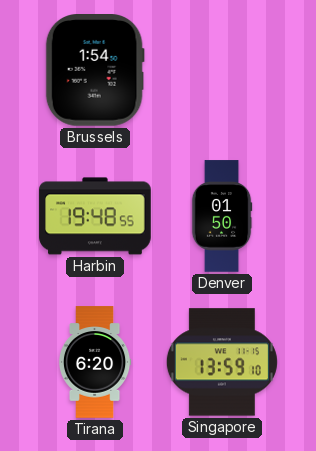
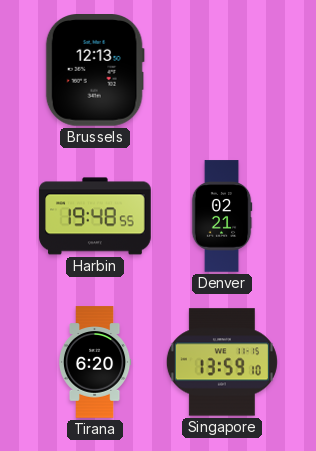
Brussels: 1:54 -> 12:13
Denver: 01:50 -> 02:21
